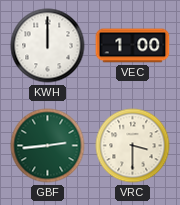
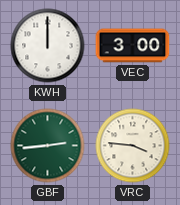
VEC: 1:00 -> 3:00
VRC: 3:30 -> 3:46
